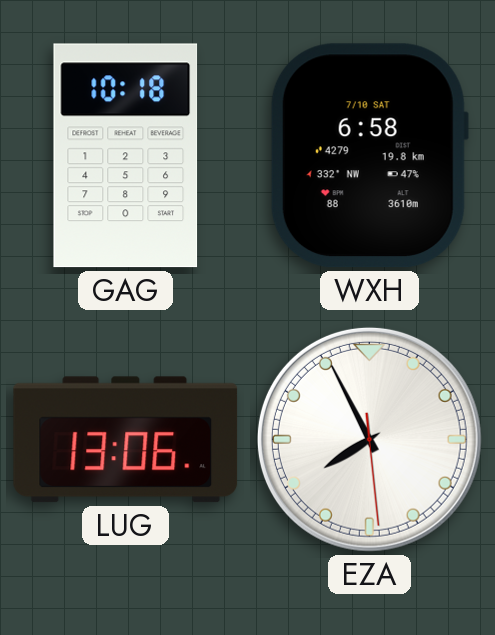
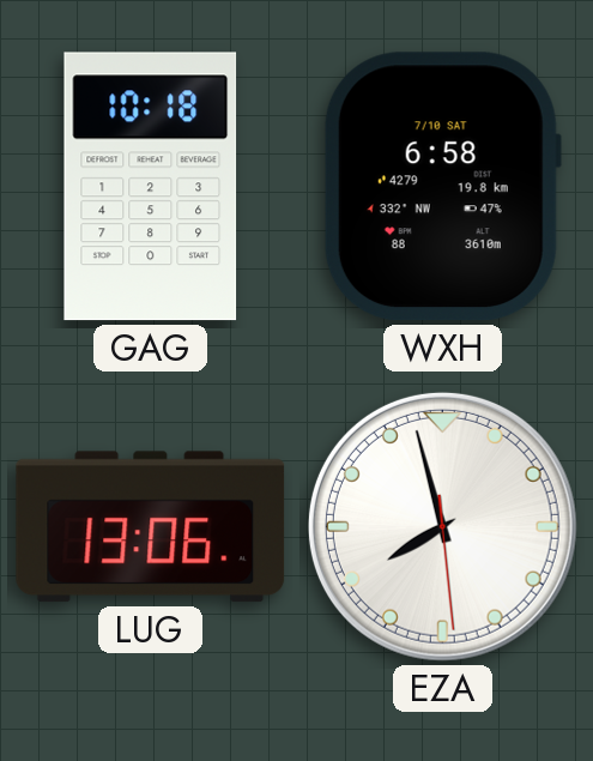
EZA: 7:55 -> 7:57
